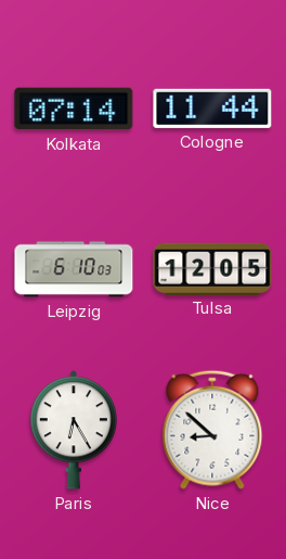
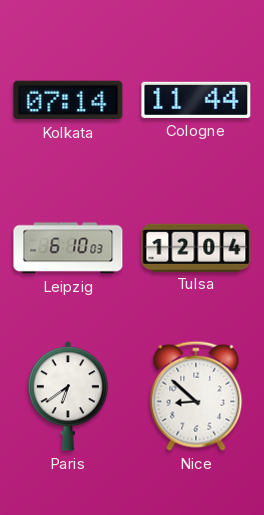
Tulsa: 12:05 -> 12:04
Paris: 6:25 -> 6:39
